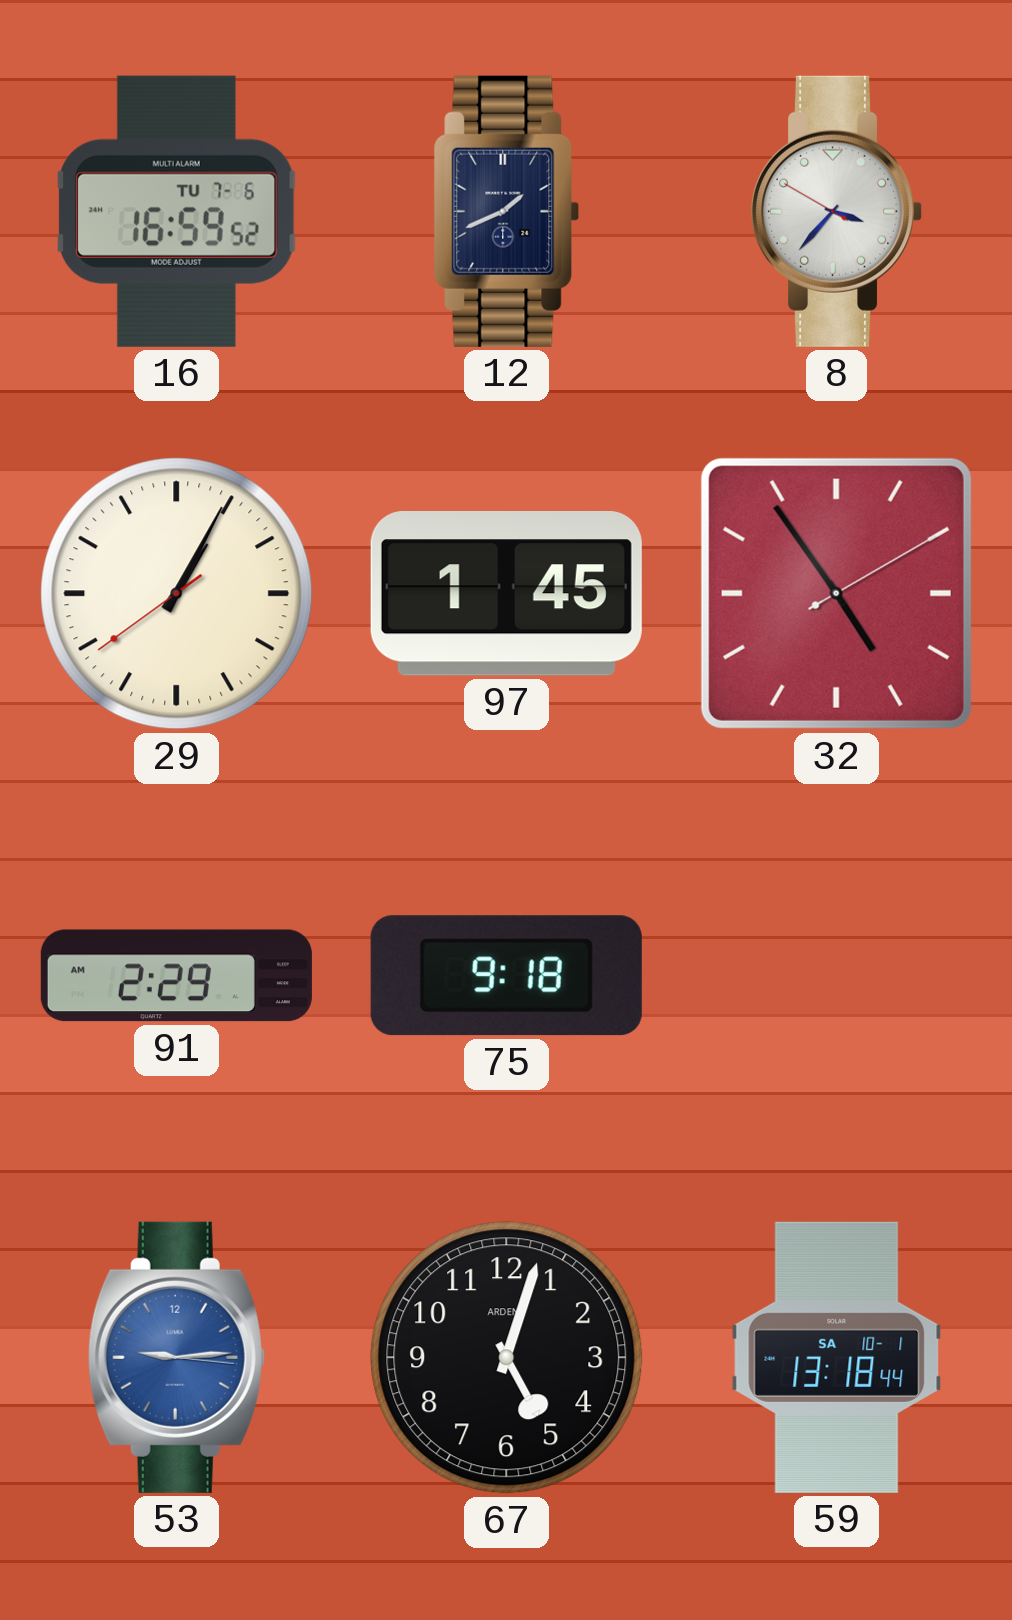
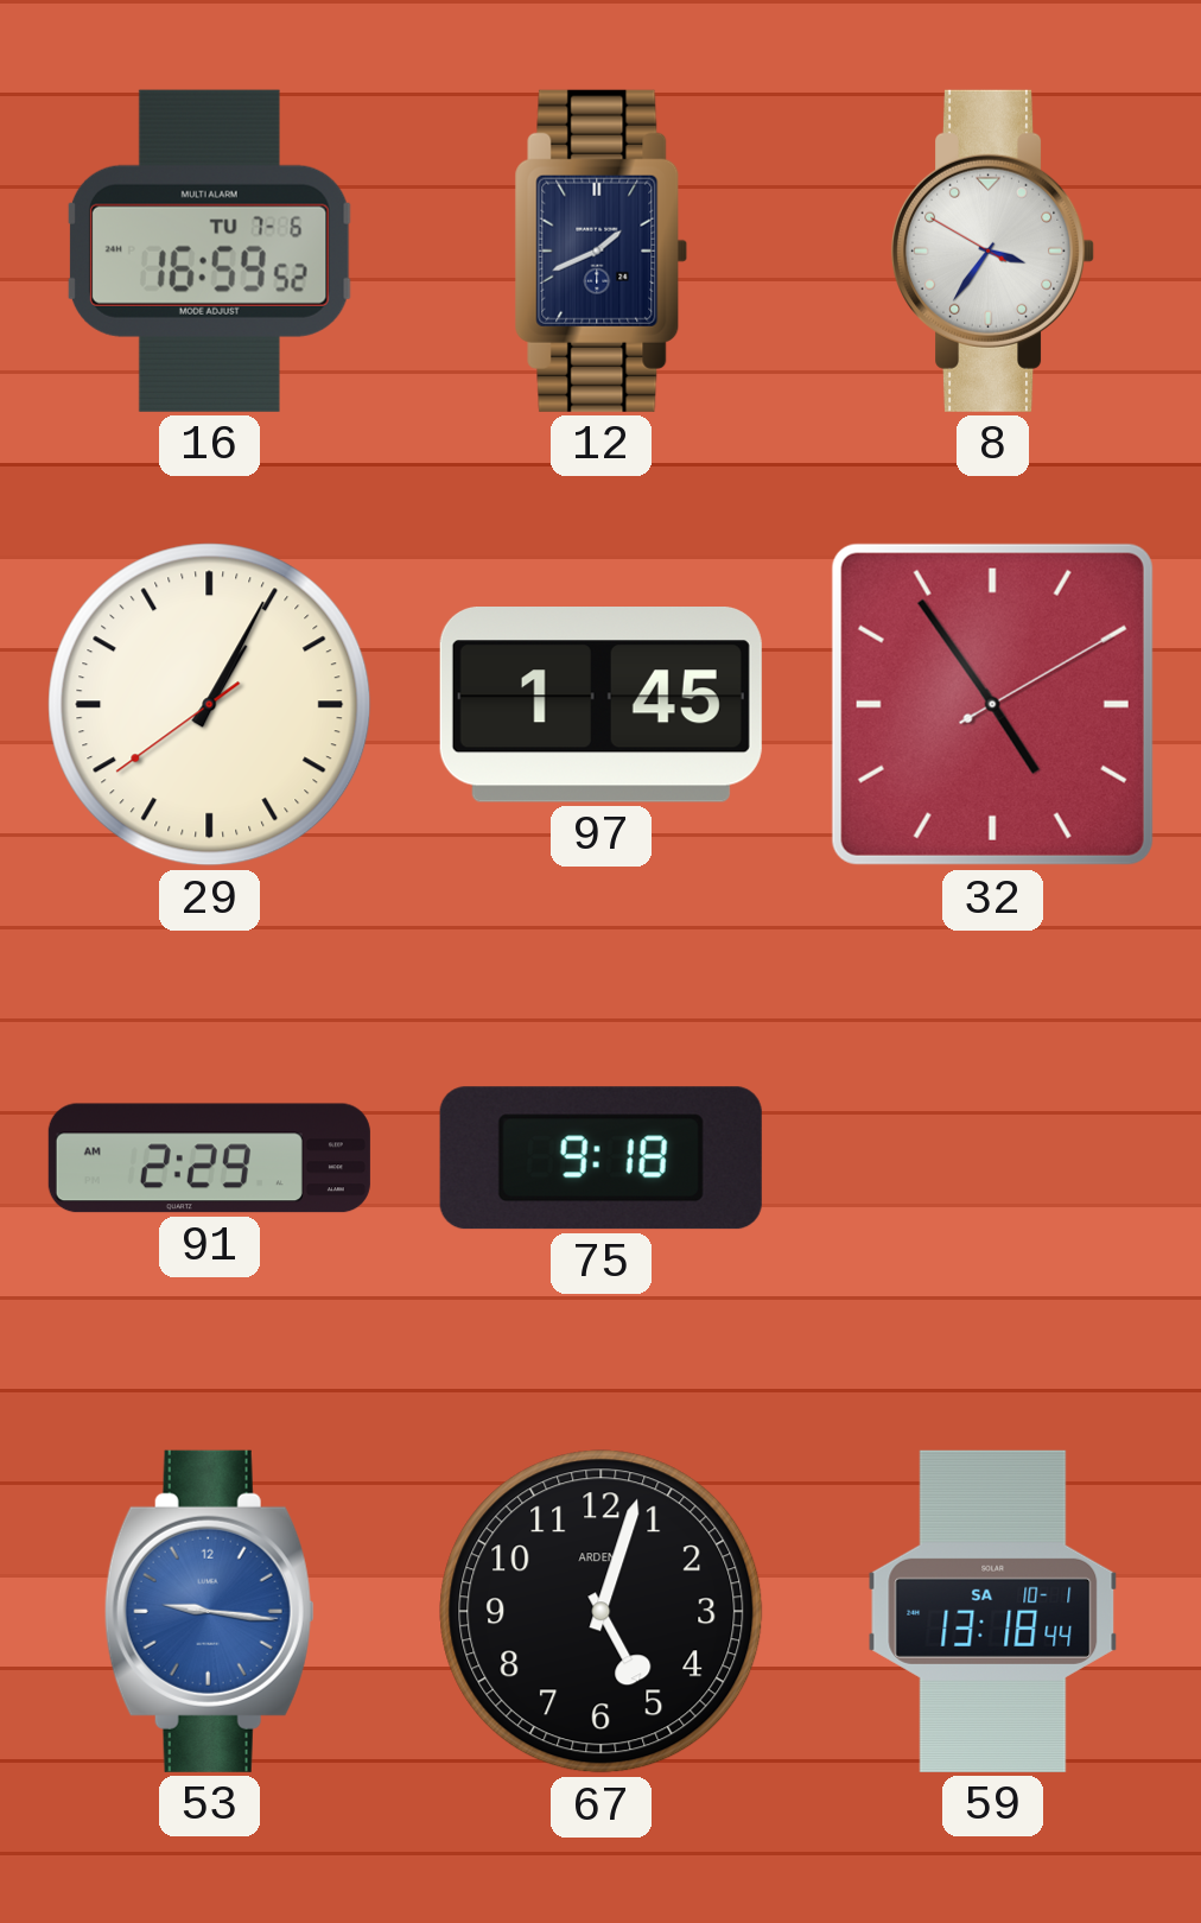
8: 3:36 -> 3:35
53: 9:14 -> 9:16
